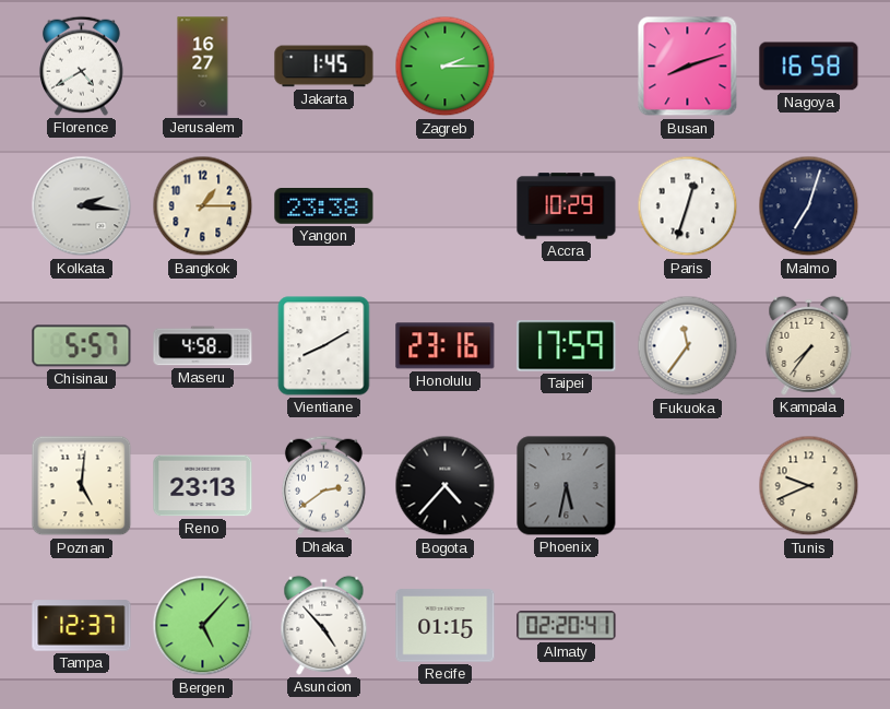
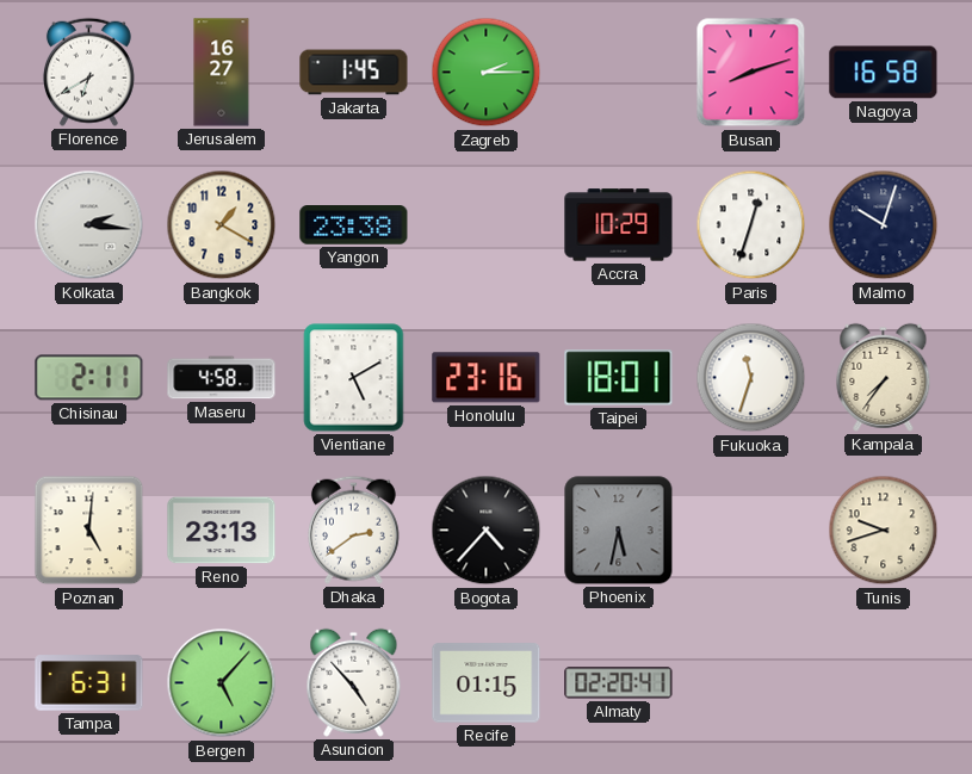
Florence: 4:40 -> 6:40
Bangkok: 1:15 -> 1:20
Malmo: 7:03 -> 10:03
Chisinau: 5:57 -> 2:11
Vientiane: 8:10 -> 5:10
Taipei: 17:59 -> 18:01
Fukuoka: 11:36 -> 11:33
Tunis: 9:41 -> 9:42
Tampa: 12:37 -> 6:31
